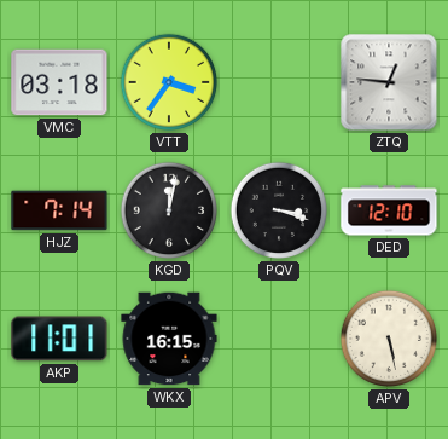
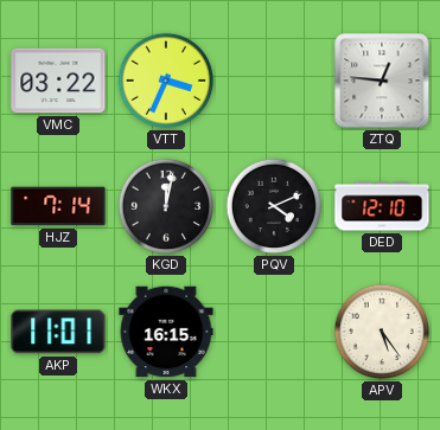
VMC: 03:18 -> 03:22
VTT: 3:36 -> 3:34
PQV: 3:18 -> 4:11
APV: 5:28 -> 5:24
